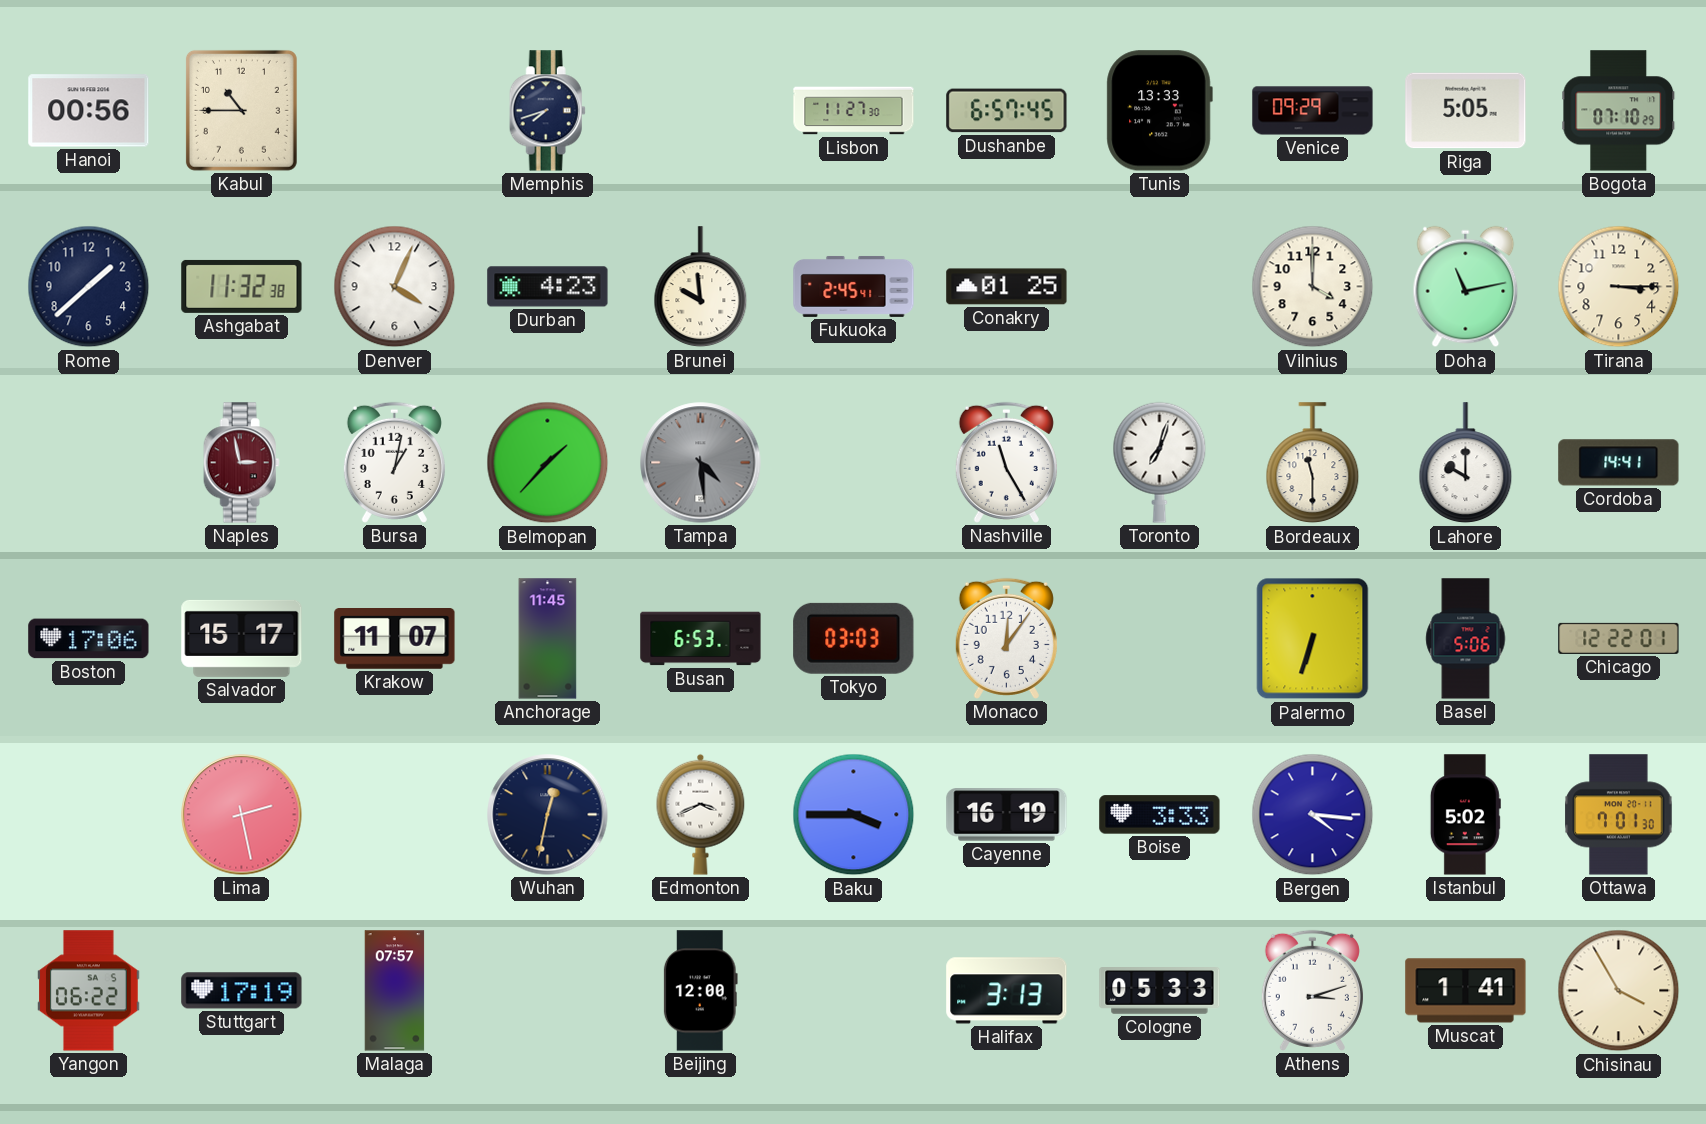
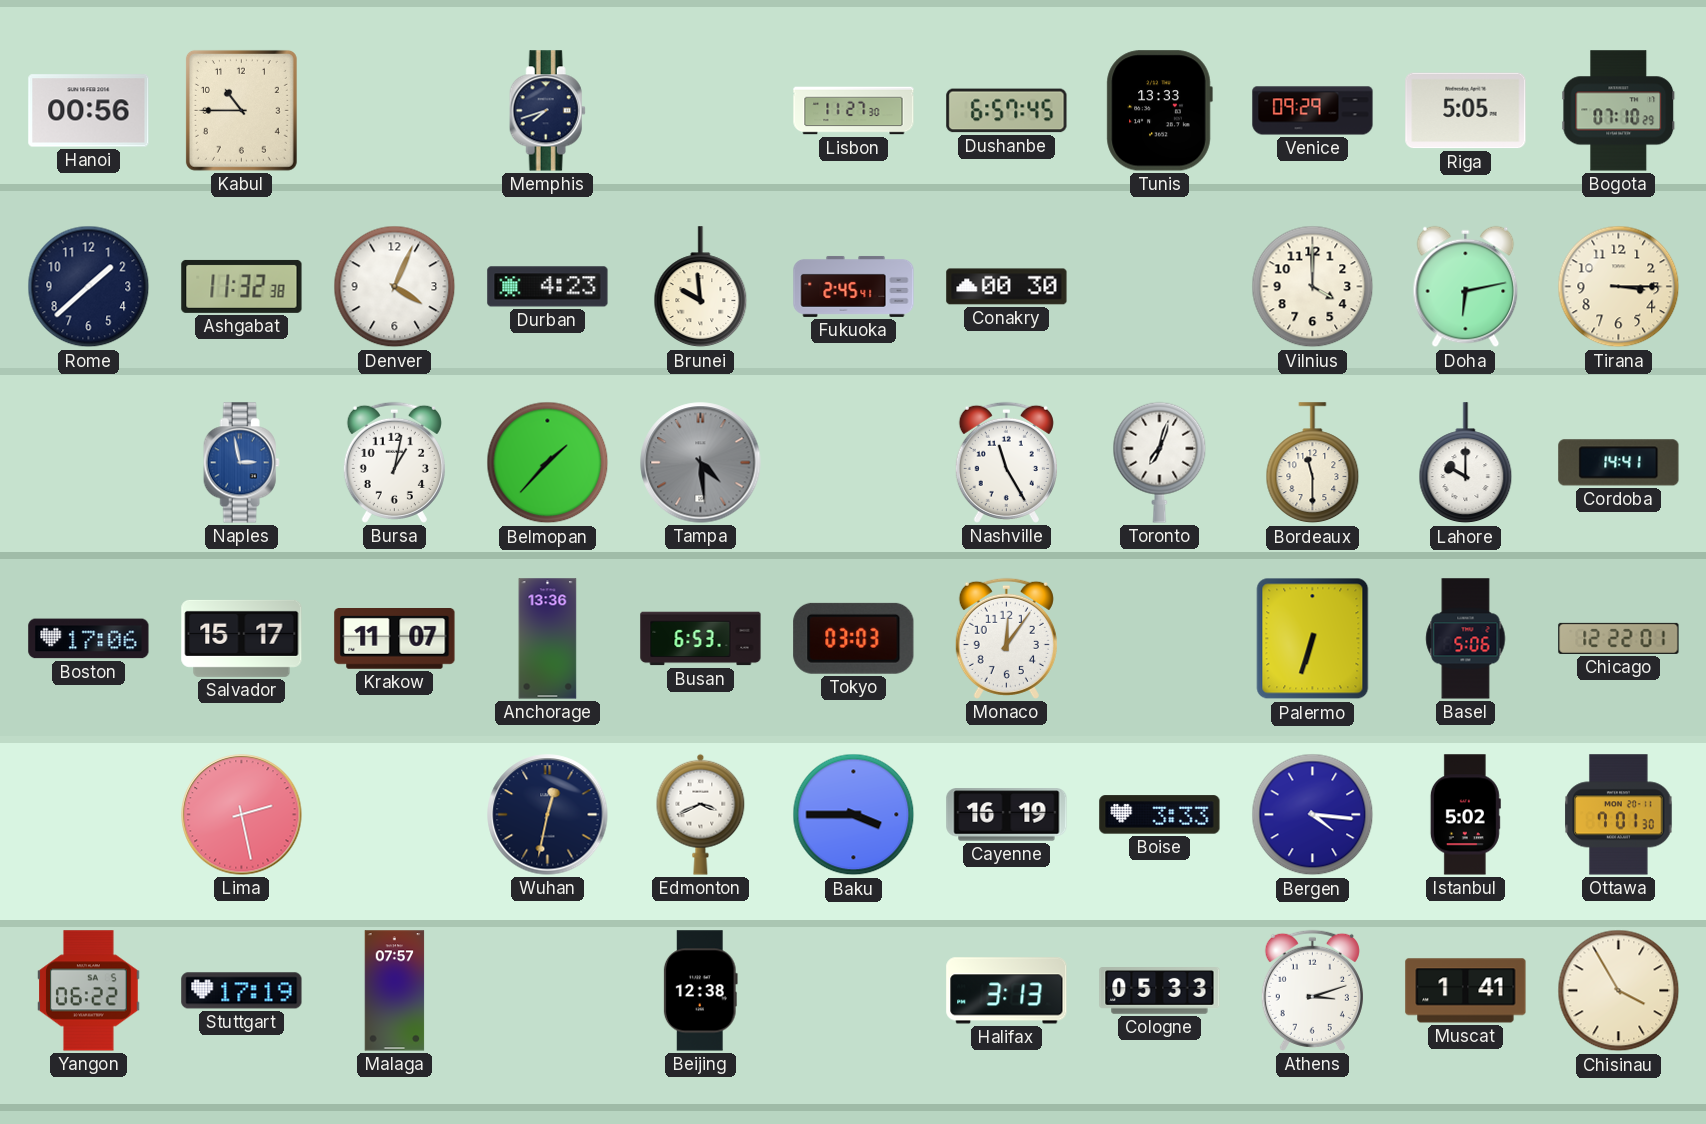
Conakry: 01:25 -> 00:30
Doha: 11:13 -> 6:13
Naples dial: burgundy -> blue
Anchorage: 11:45 -> 13:36
Beijing: 12:00 -> 12:38
